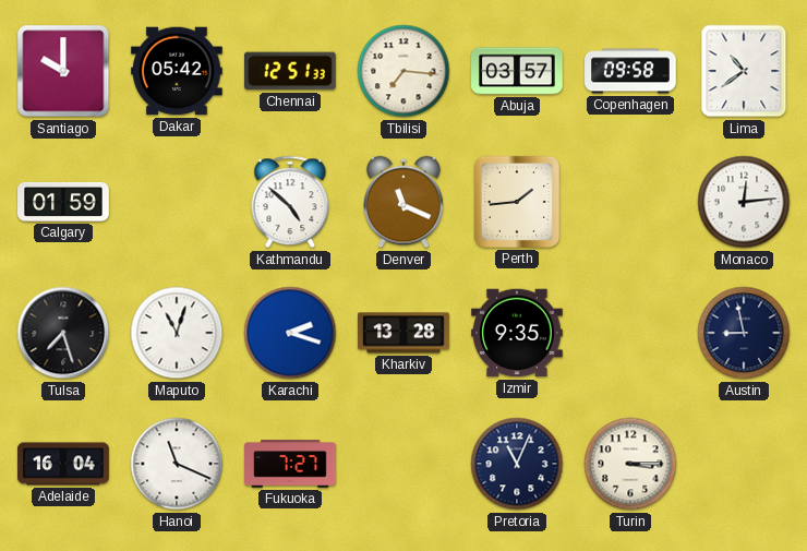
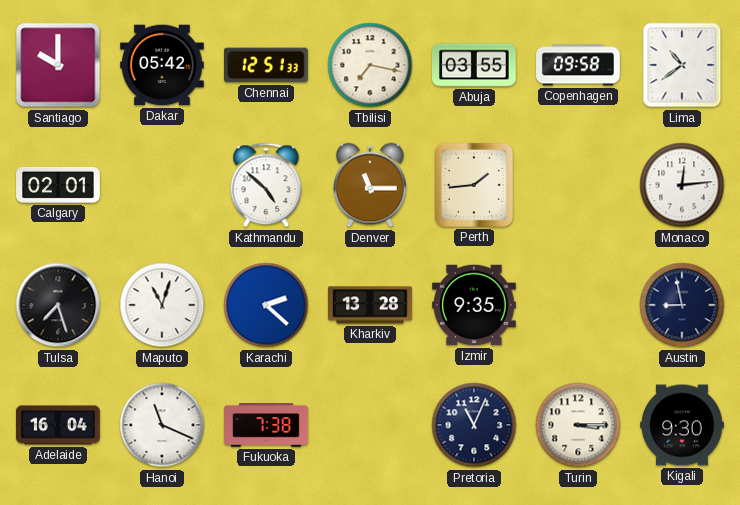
Tbilisi: 7:16 -> 7:17
Abuja: 03:57 -> 03:55
Calgary: 01:59 -> 02:01
Denver: 11:19 -> 11:15
Karachi: 2:18 -> 2:22
Fukuoka: 7:27 -> 7:38
Kigali: none -> 9:30
